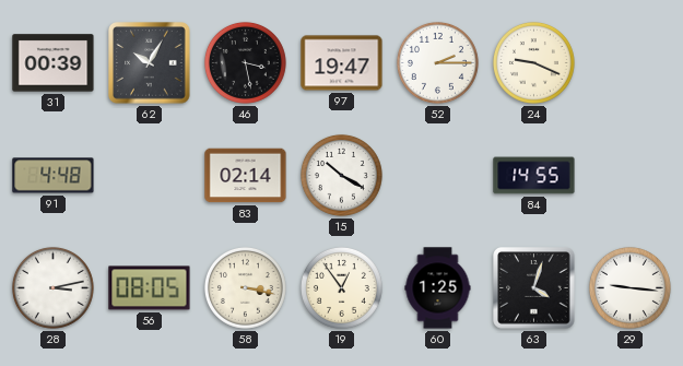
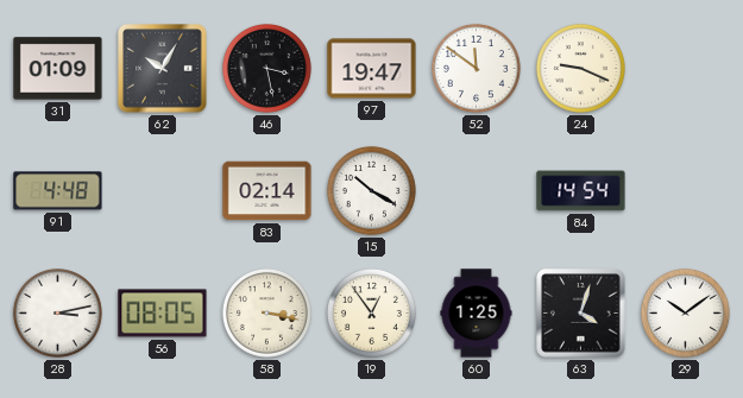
31: 00:39 -> 01:09
52: 2:15 -> 11:51
84: 14:55 -> 14:54
29: 9:16 -> 10:09
